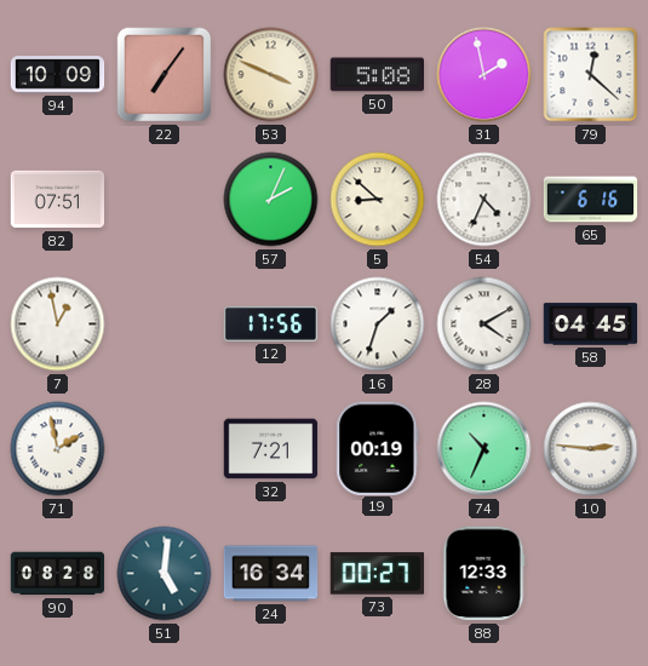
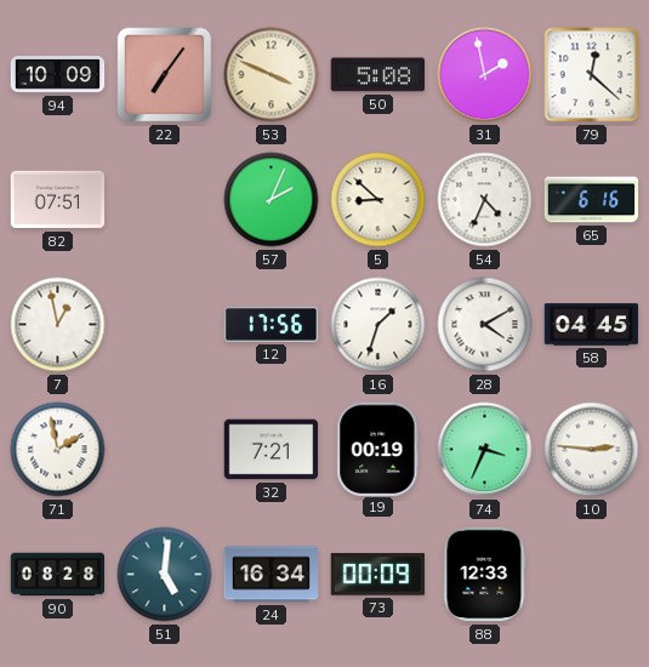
74: 10:34 -> 3:34
73: 00:27 -> 00:09
